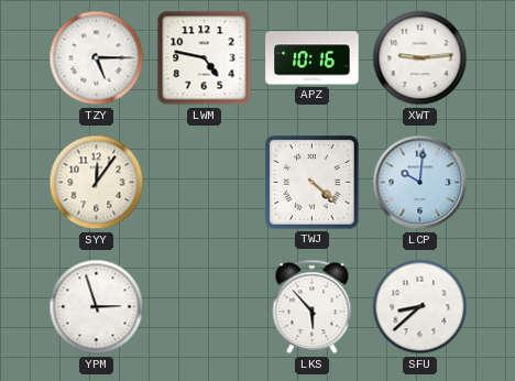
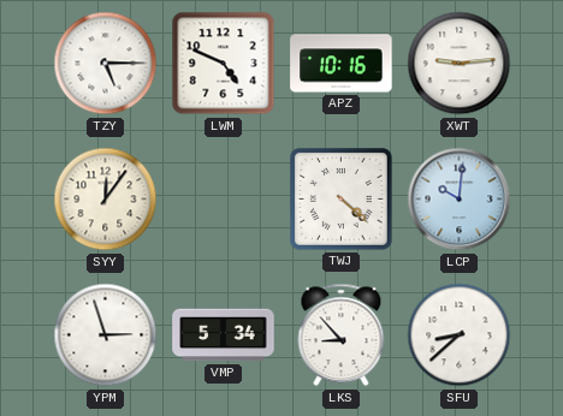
LWM: 4:47 -> 4:49
VMP: none -> 5:34
LKS: 5:53 -> 8:53
